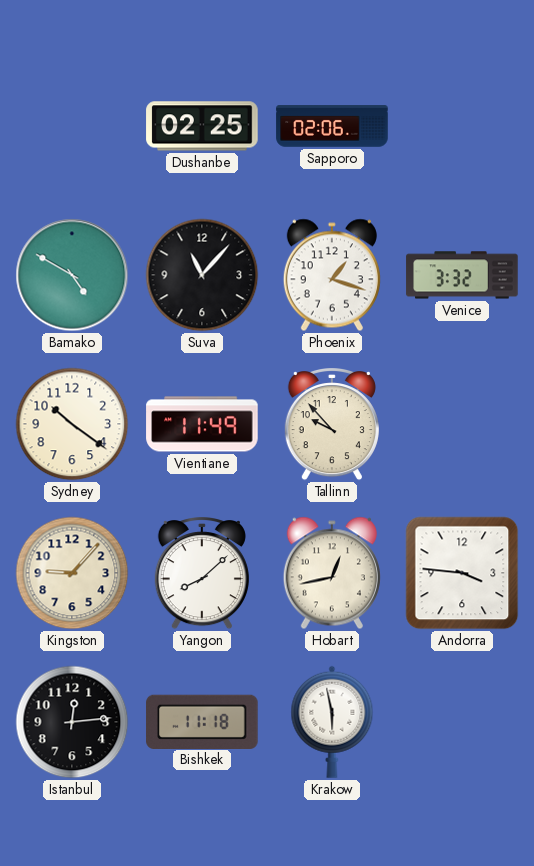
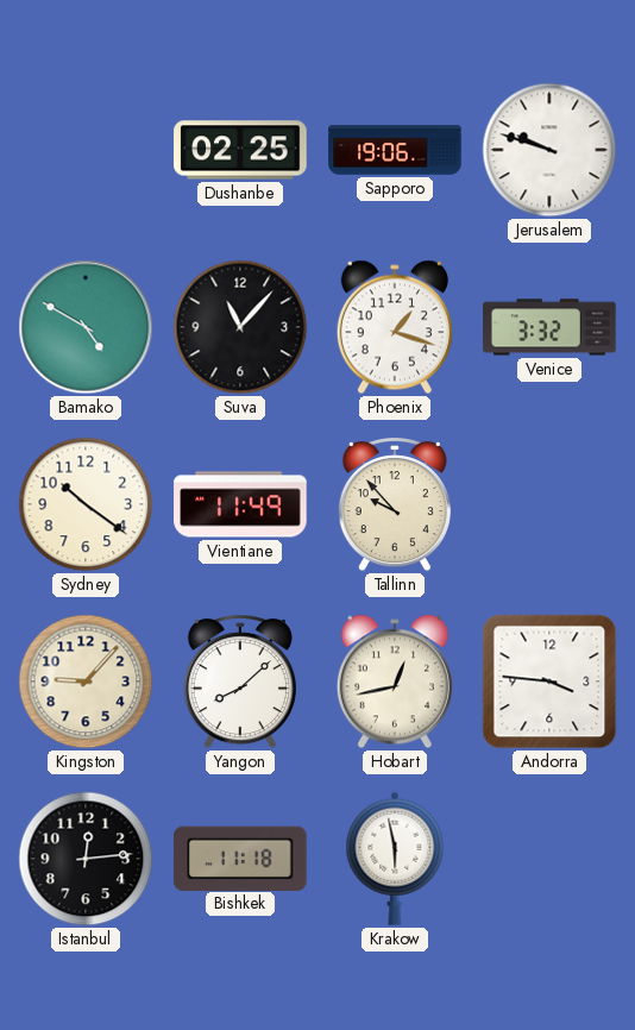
Sapporo: 02:06 -> 19:06
Jerusalem: none -> 9:48
